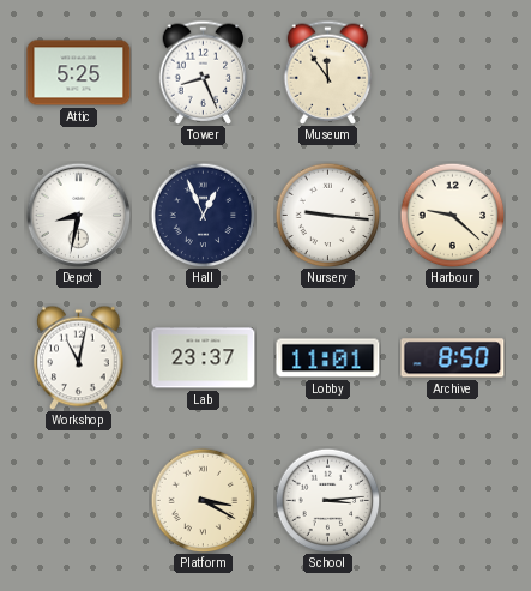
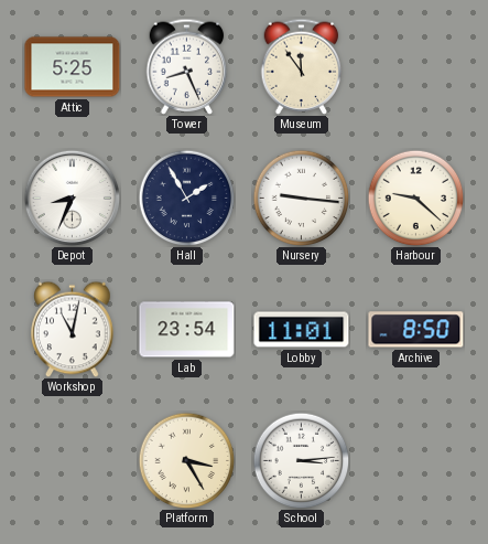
Depot: 8:32 -> 8:34
Hall: 12:56 -> 1:55
Lab: 23:37 -> 23:54
Platform: 3:20 -> 3:25
